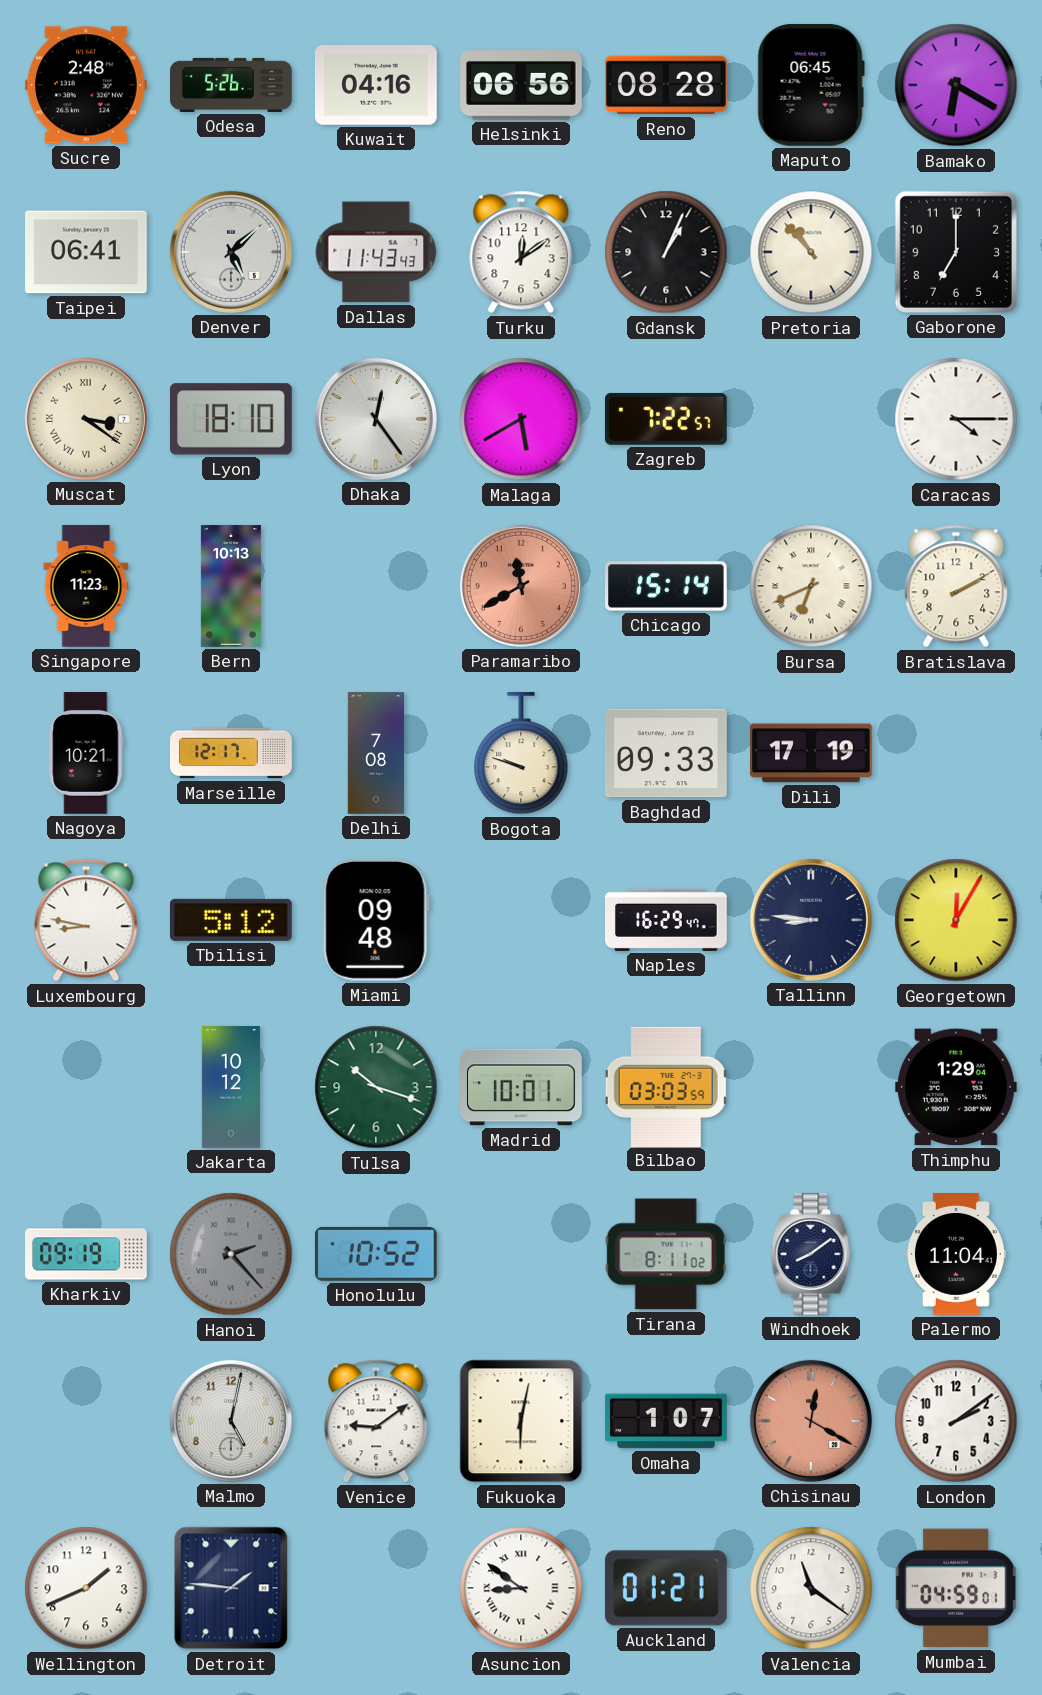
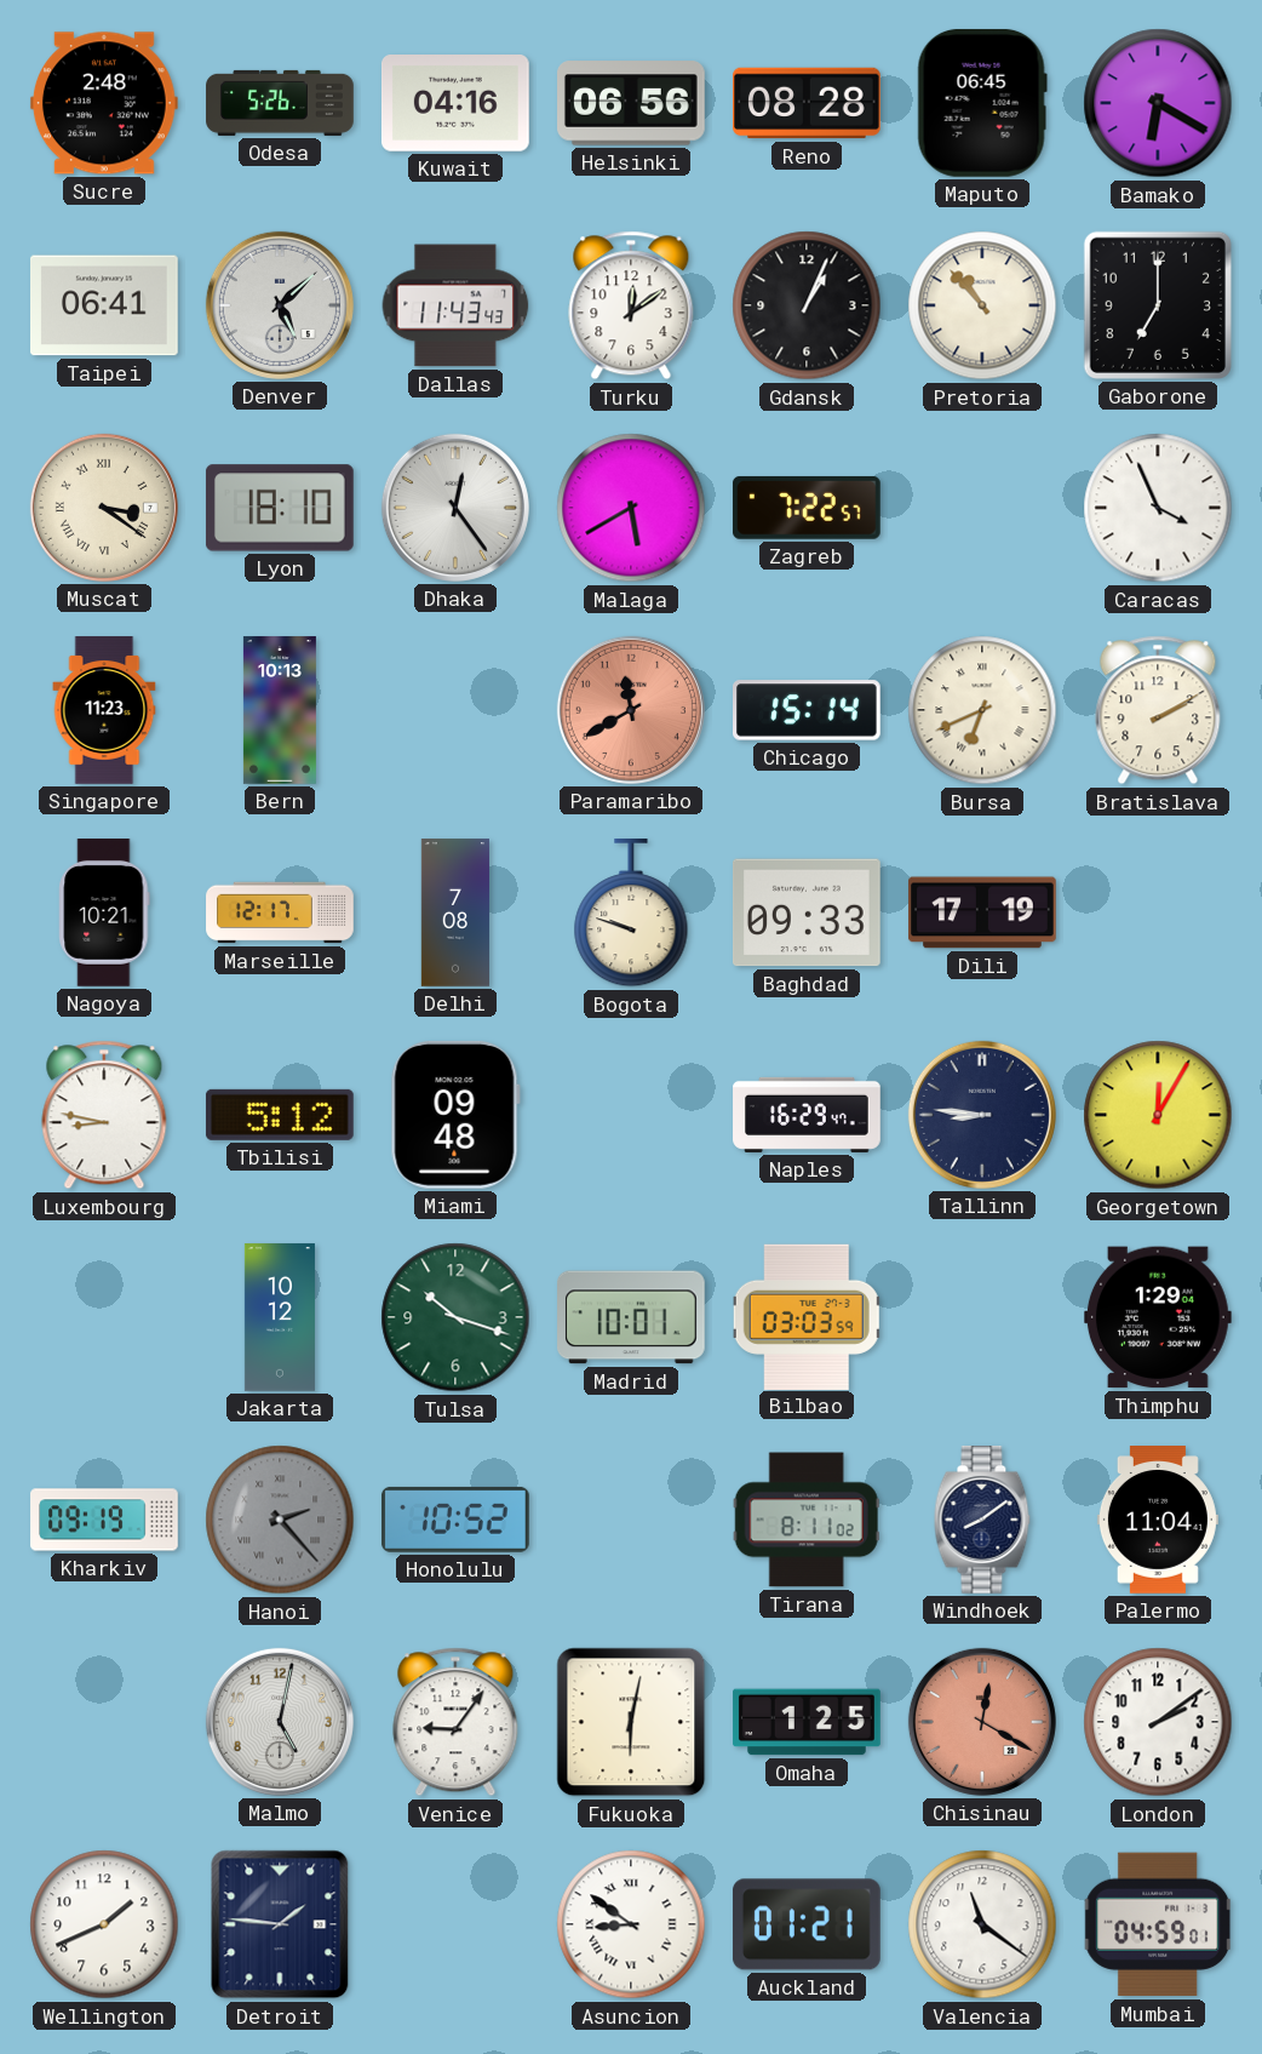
Caracas: 4:15 -> 3:56
Venice: 9:09 -> 9:06
Omaha: 1:07 -> 1:25
